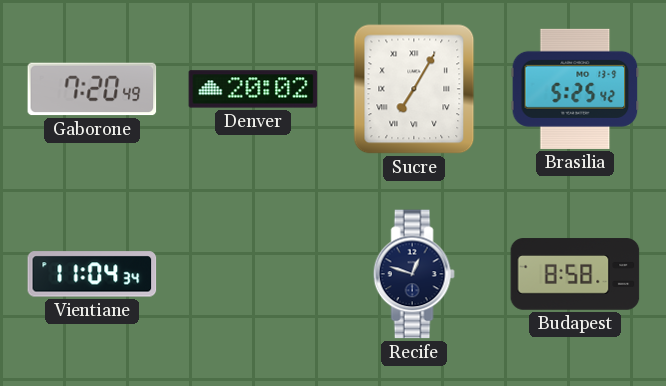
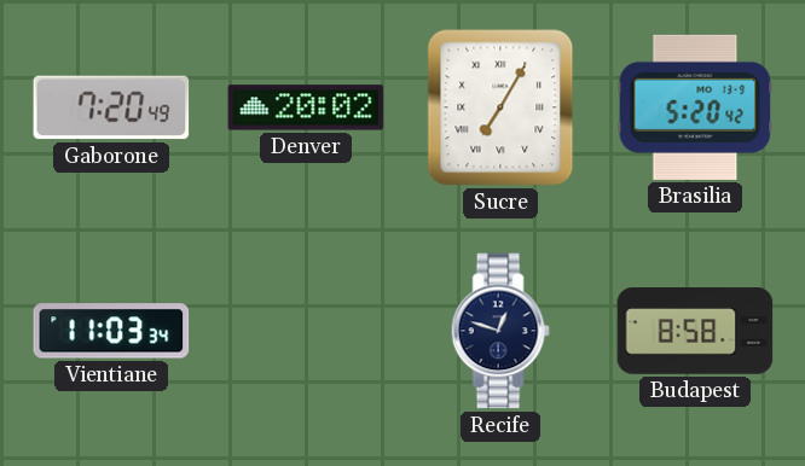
Brasilia: 5:25 -> 5:20
Vientiane: 11:04 -> 11:03
